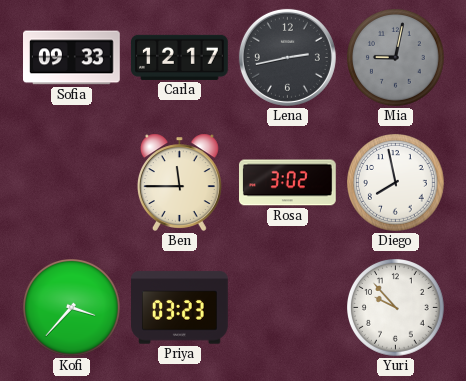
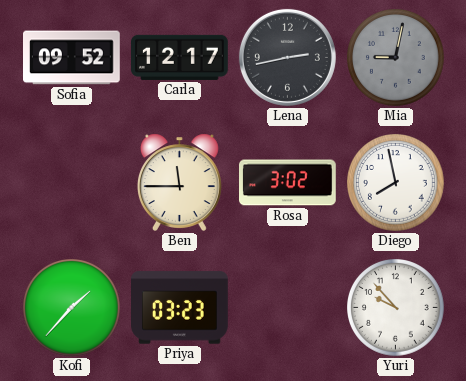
Sofia: 09:33 -> 09:52
Kofi: 3:37 -> 1:37
